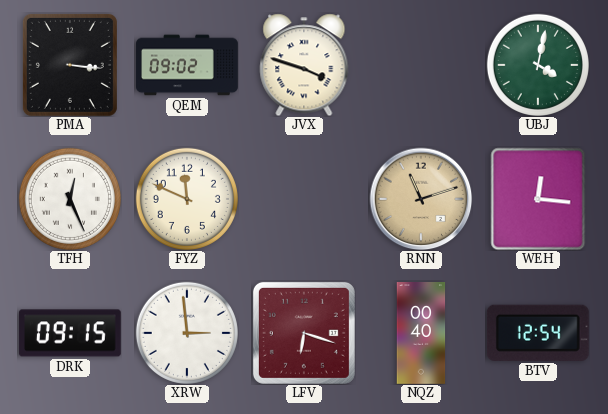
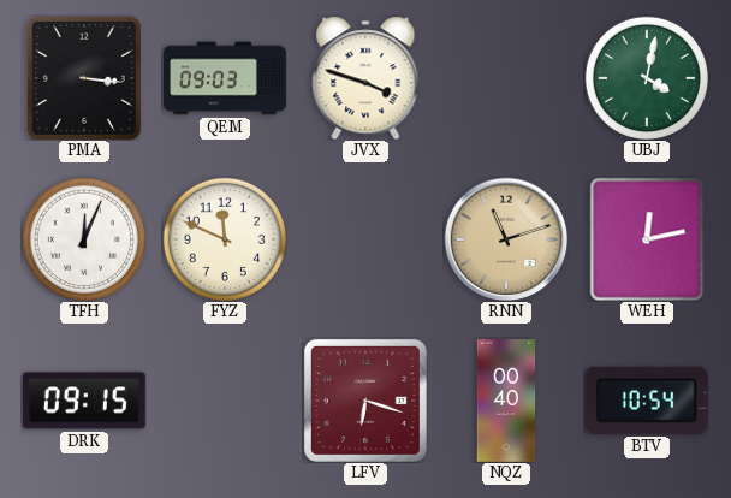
QEM: 09:02 -> 09:03
TFH: 12:26 -> 12:04
WEH: 12:16 -> 12:13
XRW: 2:59 -> none
BTV: 12:54 -> 10:54
